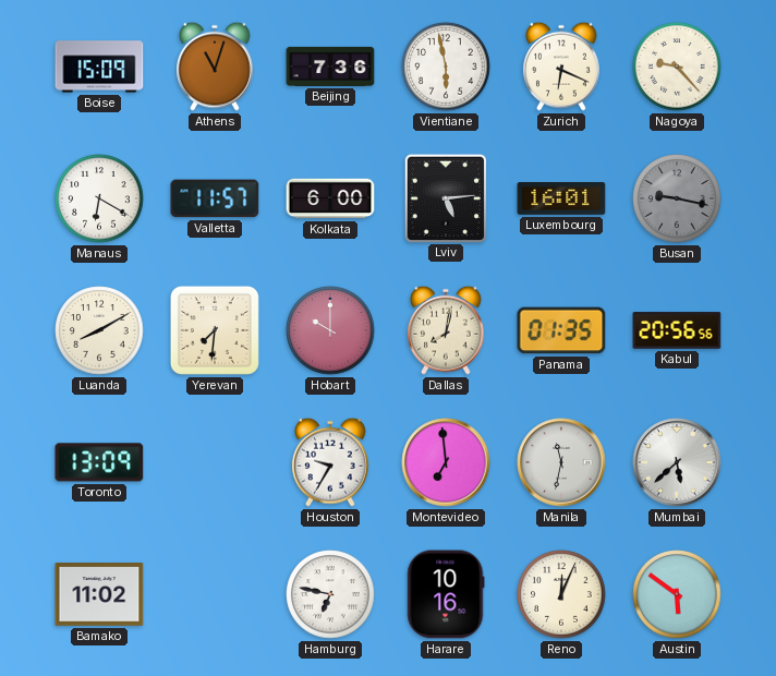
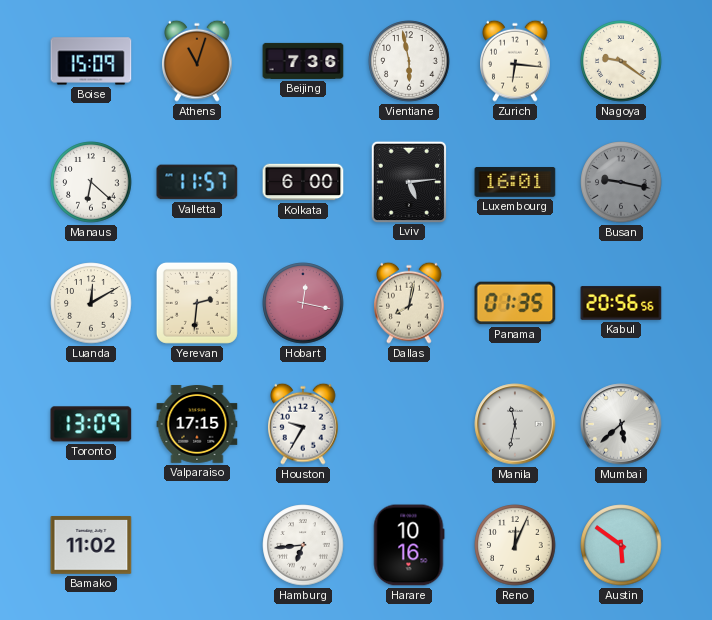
Zurich: 6:19 -> 6:16
Nagoya: 9:23 -> 9:21
Manaus: 6:20 -> 6:22
Luanda: 8:10 -> 12:10
Yerevan: 7:31 -> 2:31
Hobart: 10:00 -> 12:17
Valparaiso: none -> 17:15
Montevideo: 6:59 -> none
Hamburg: 6:47 -> 6:44
